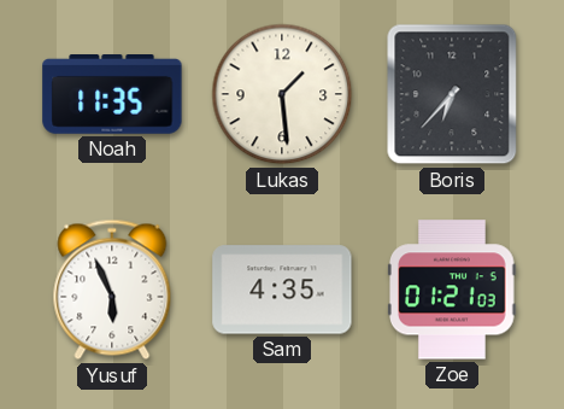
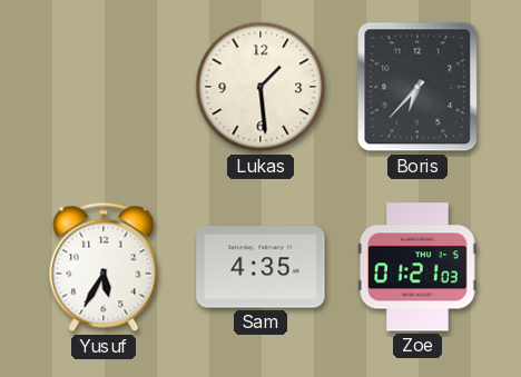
Noah: 11:35 -> none
Yusuf: 5:56 -> 5:35
